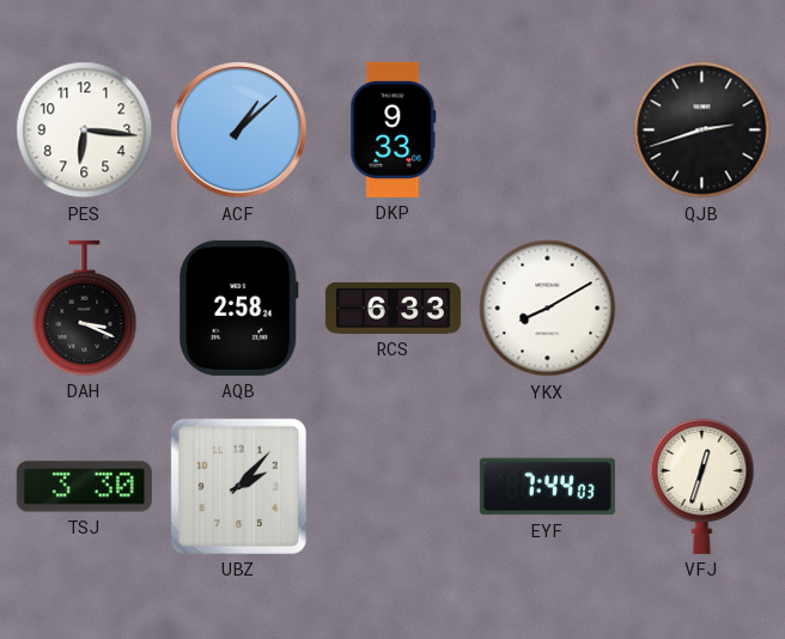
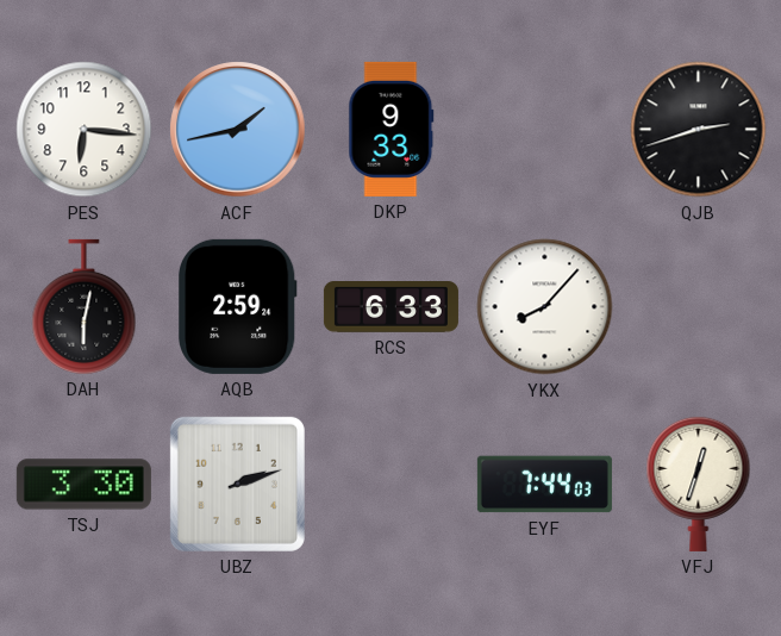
ACF: 1:08 -> 1:43
DAH: 3:19 -> 6:02
AQB: 2:58 -> 2:59
YKX: 8:10 -> 8:07
UBZ: 2:07 -> 2:12
